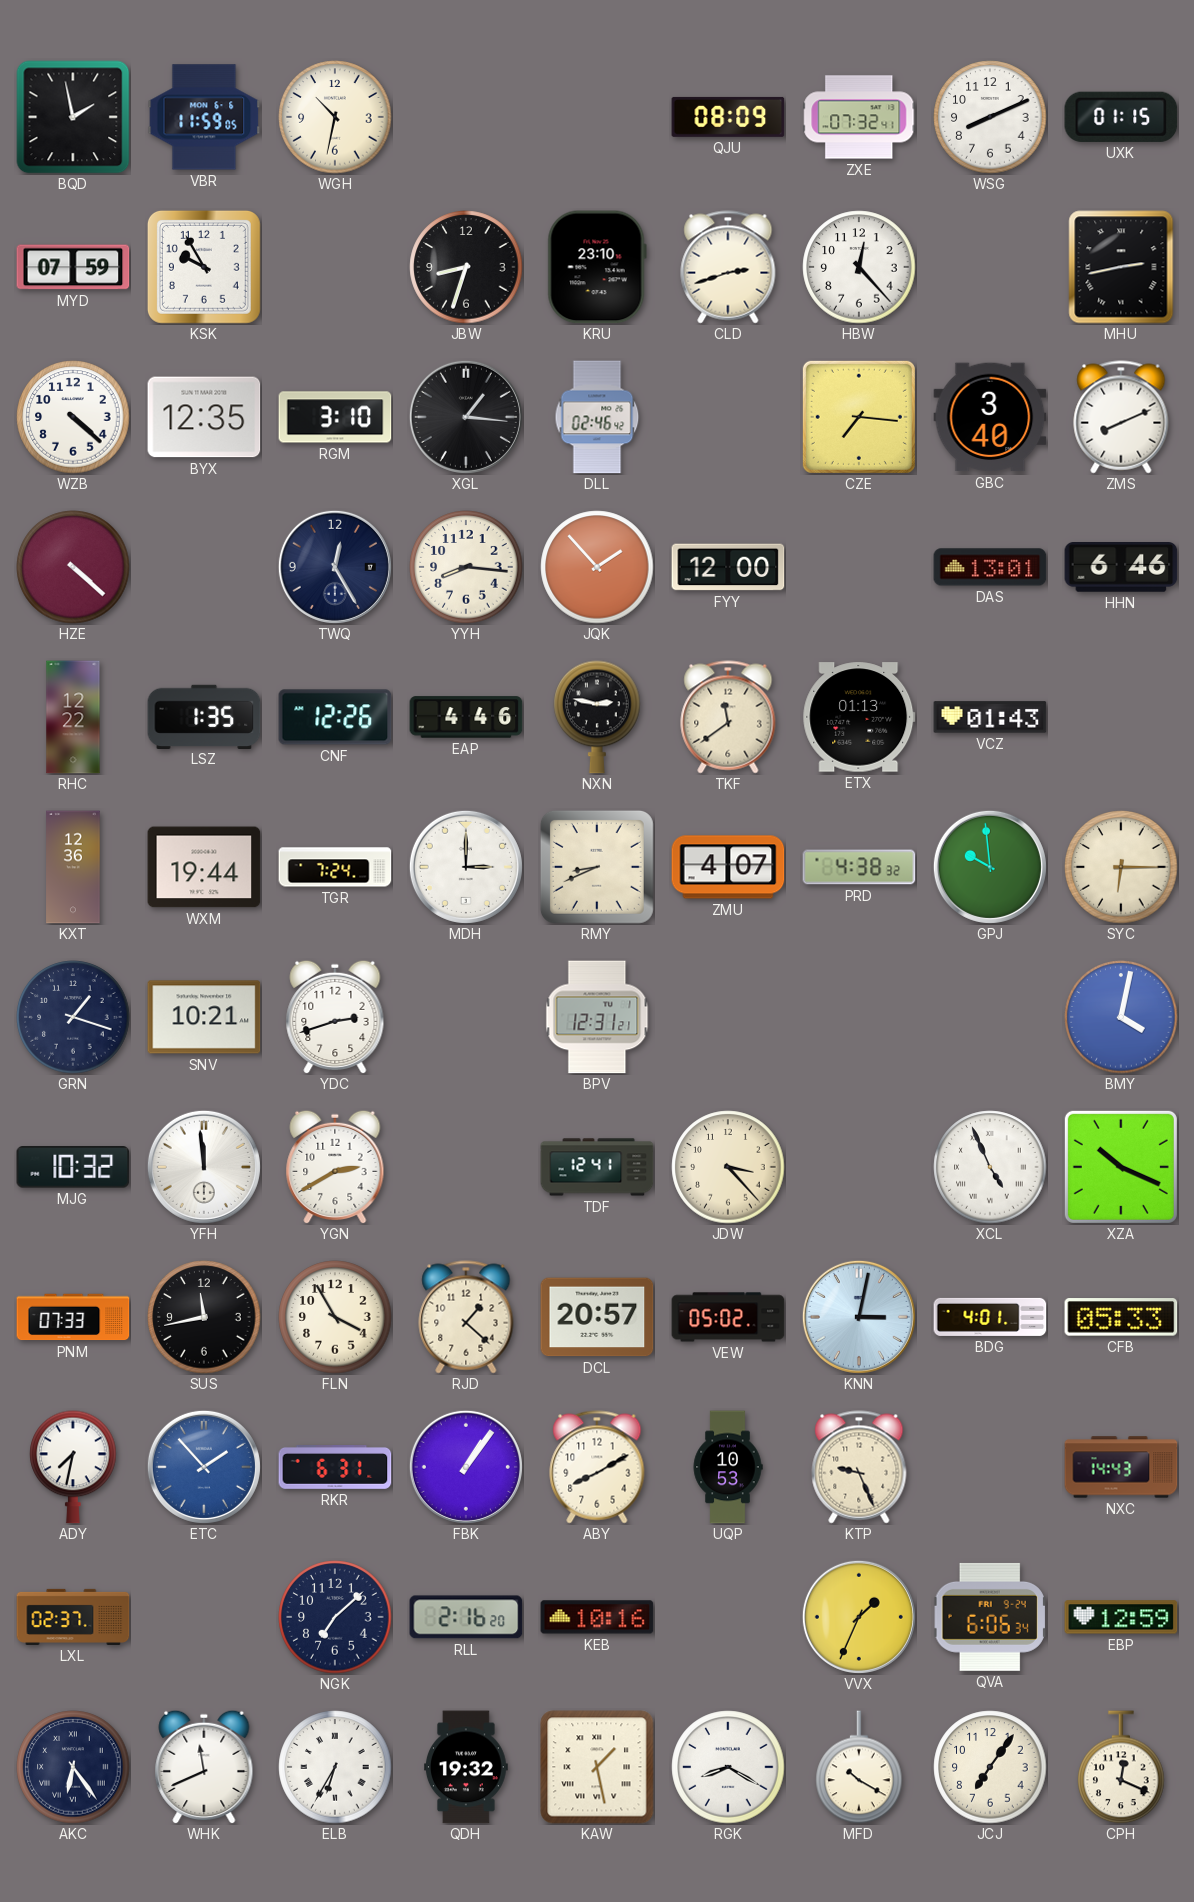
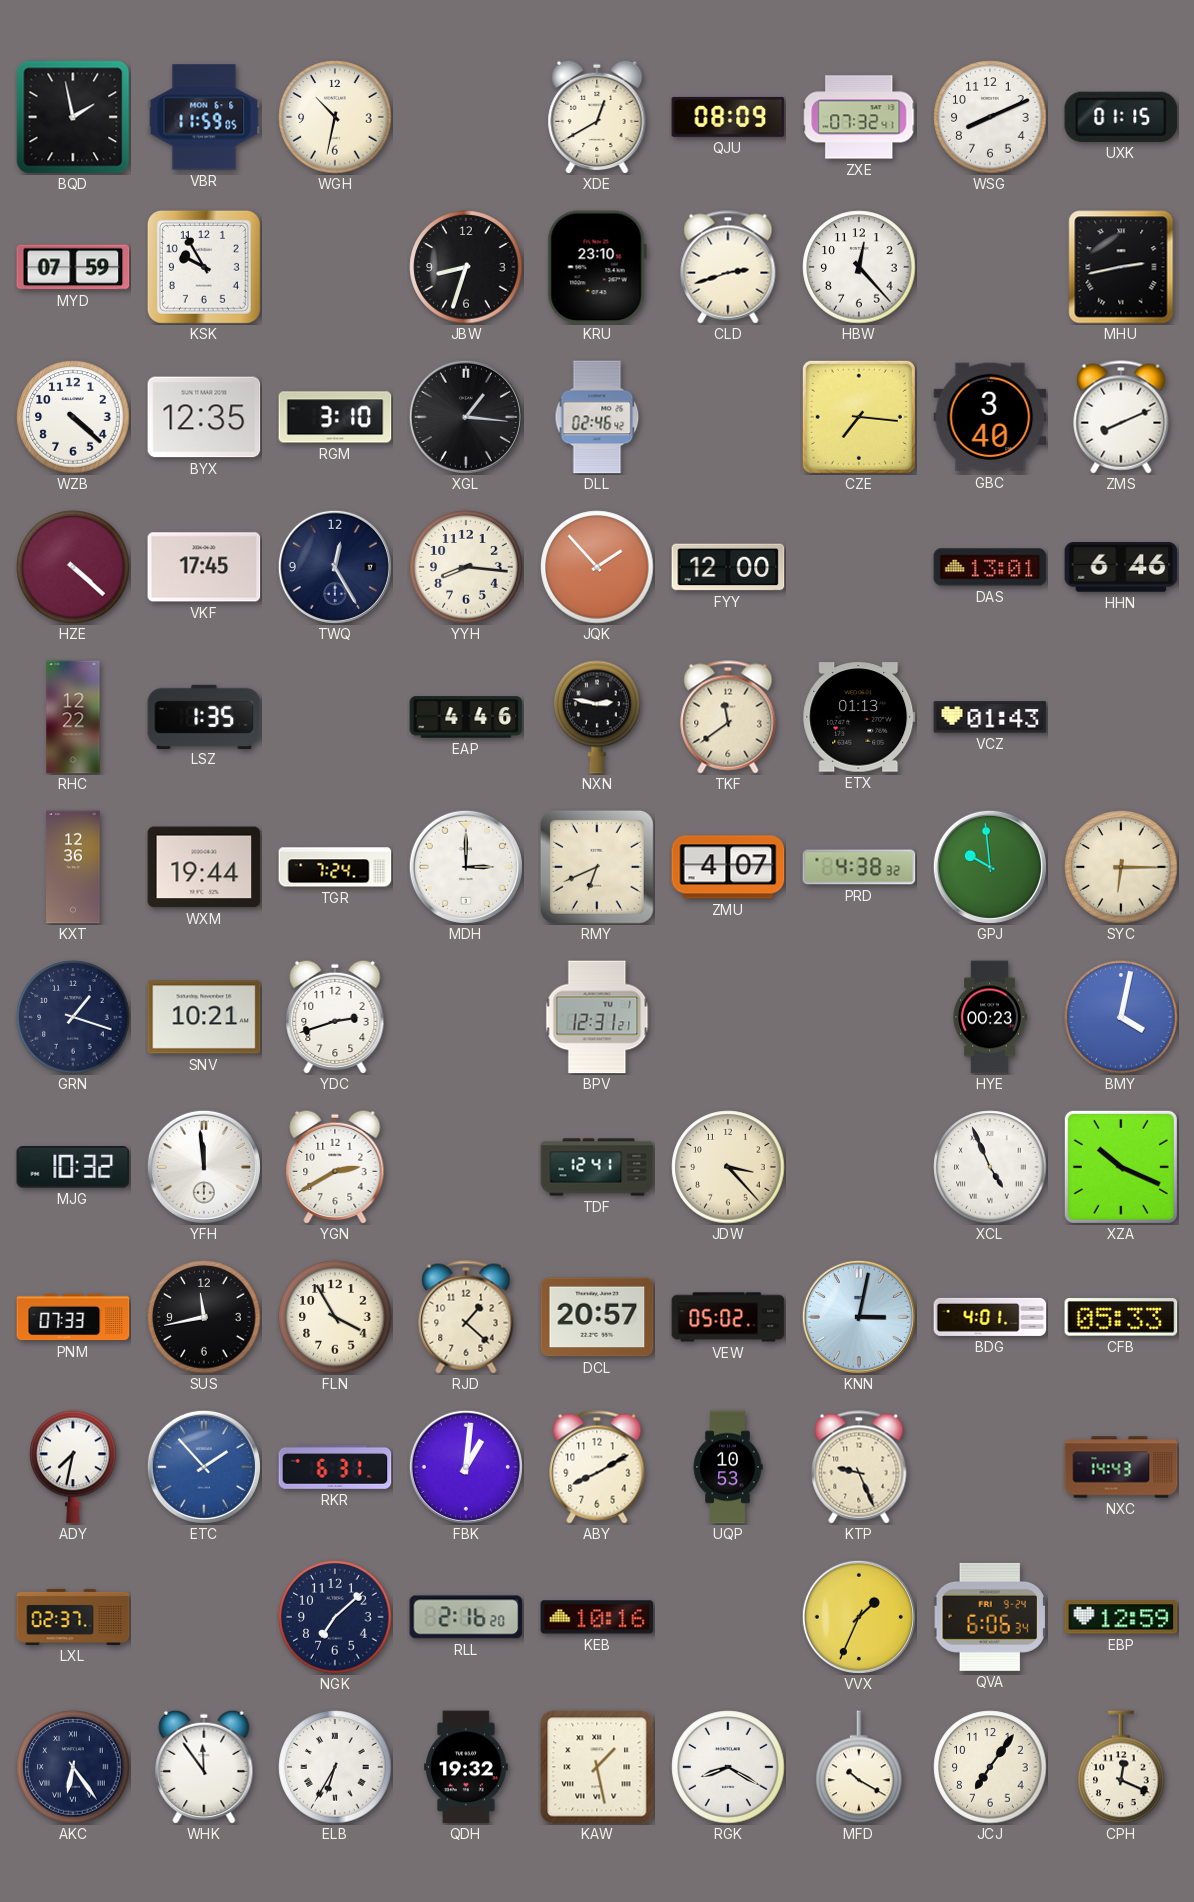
XDE: none -> 12:40
VKF: none -> 17:45
CNF: 12:26 -> none
RMY: 8:41 -> 6:41
HYE: none -> 00:23
FBK: 1:06 -> 1:01
WHK: 11:41 -> 11:54
